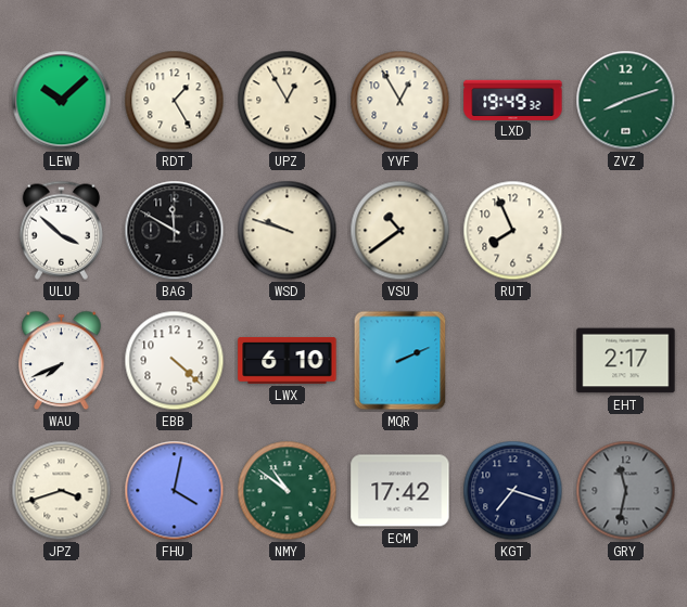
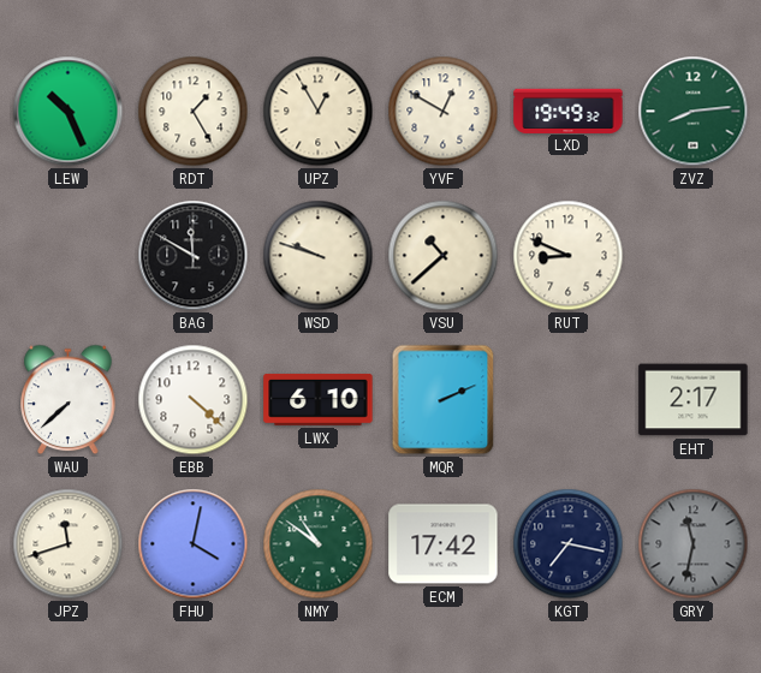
LEW: 10:08 -> 10:26
YVF: 12:55 -> 12:50
ZVZ: 8:12 -> 8:14
ULU: 3:52 -> none
VSU: 10:39 -> 10:38
RUT: 7:56 -> 8:49
WAU: 7:41 -> 7:38
JPZ: 3:42 -> 11:42
KGT: 7:18 -> 7:17
